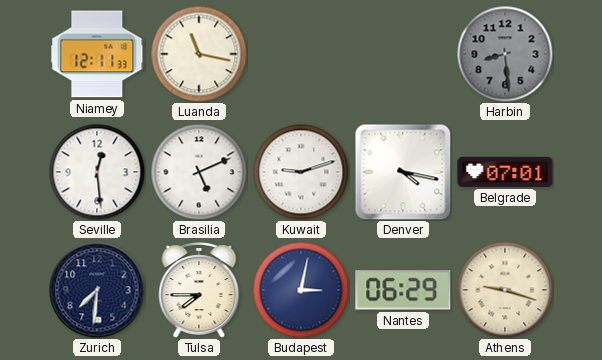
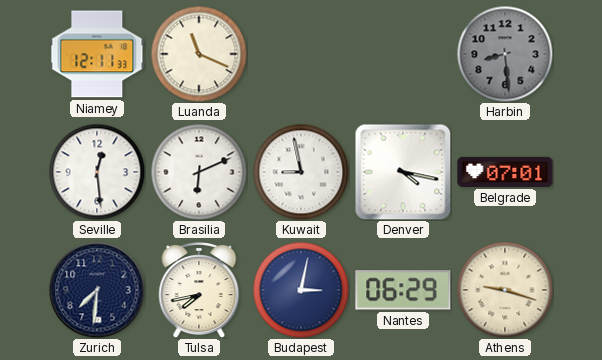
Luanda: 11:17 -> 11:19
Brasilia: 5:11 -> 6:11
Kuwait: 9:12 -> 8:58
Tulsa: 7:45 -> 7:43
